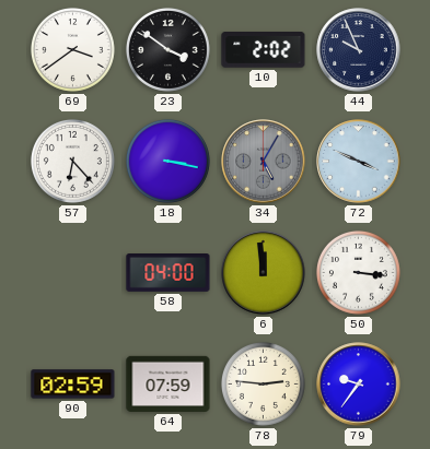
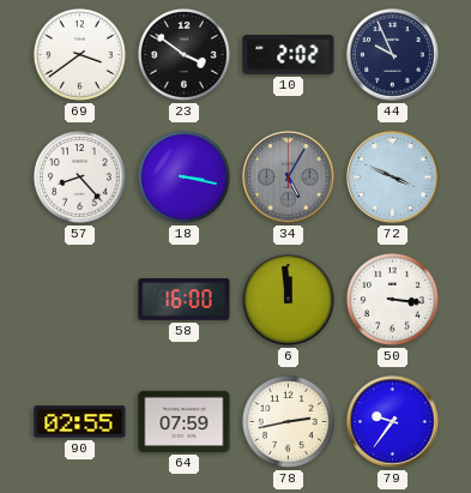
57: 6:23 -> 8:23
58: 04:00 -> 16:00
90: 02:59 -> 02:55
78: 2:46 -> 2:43
